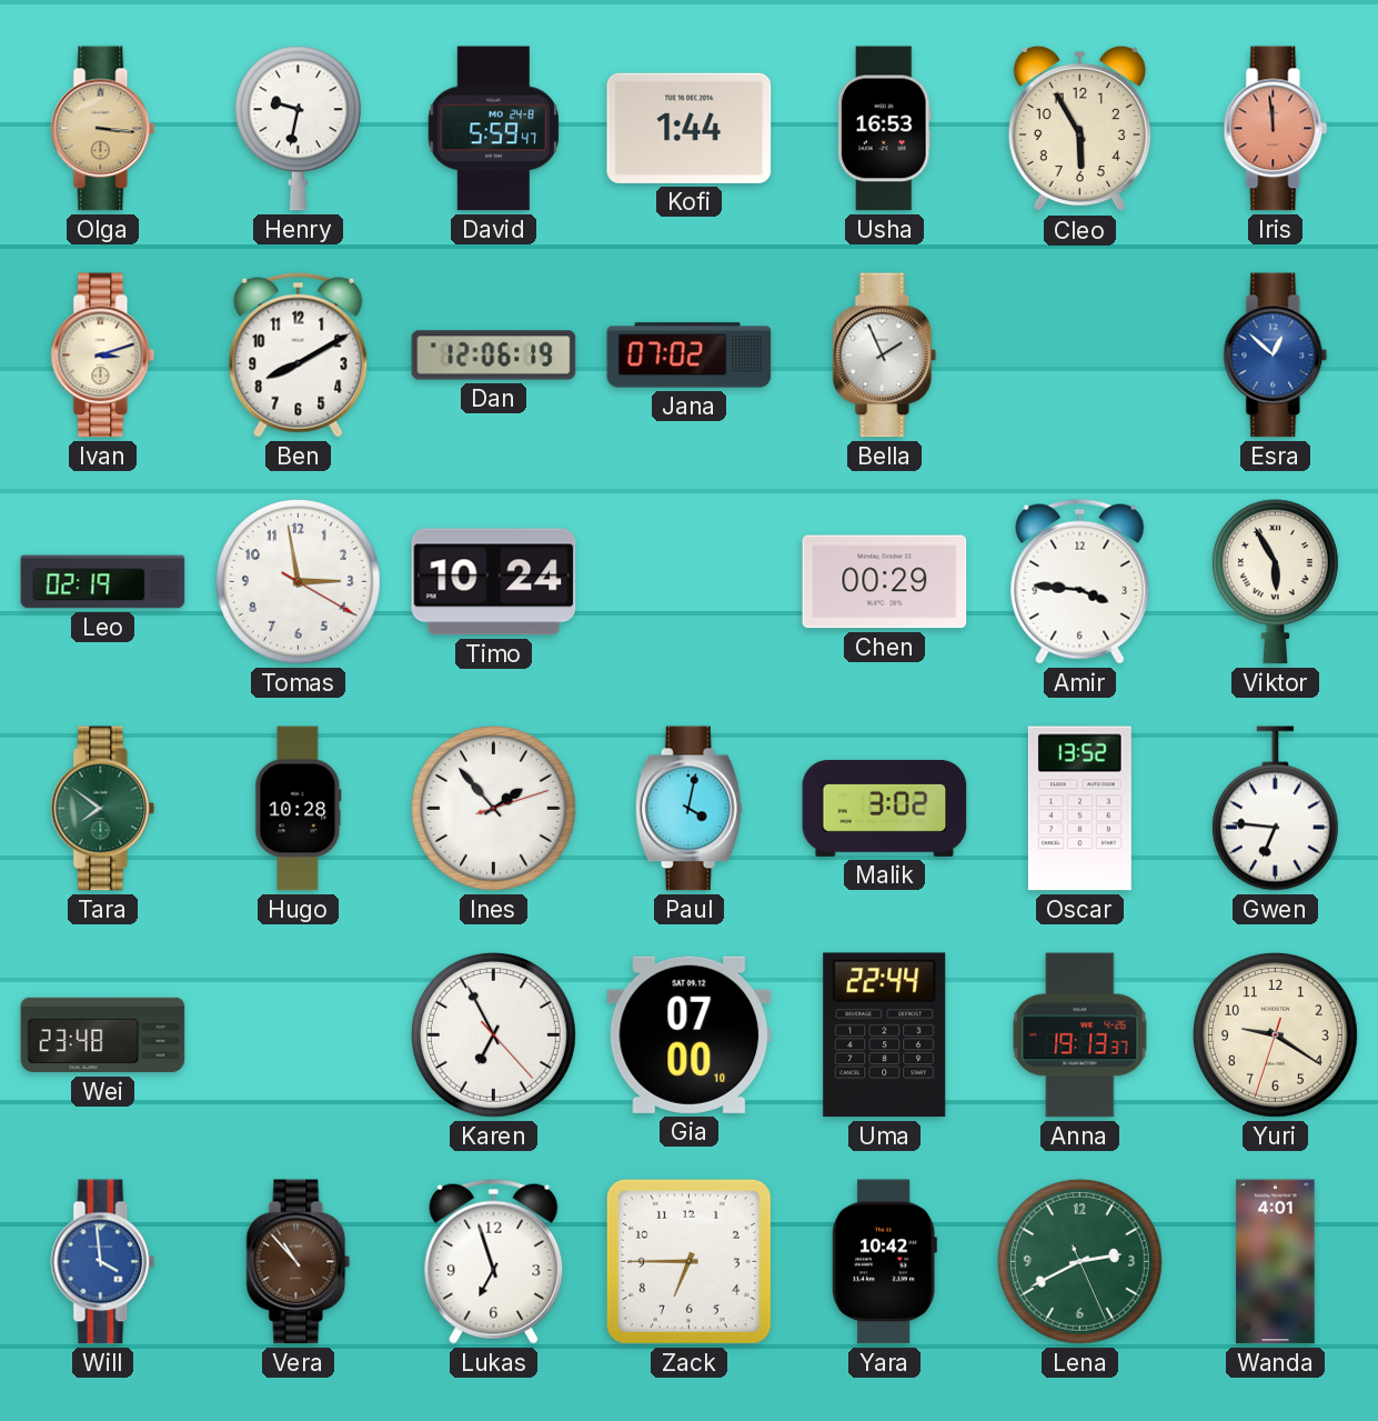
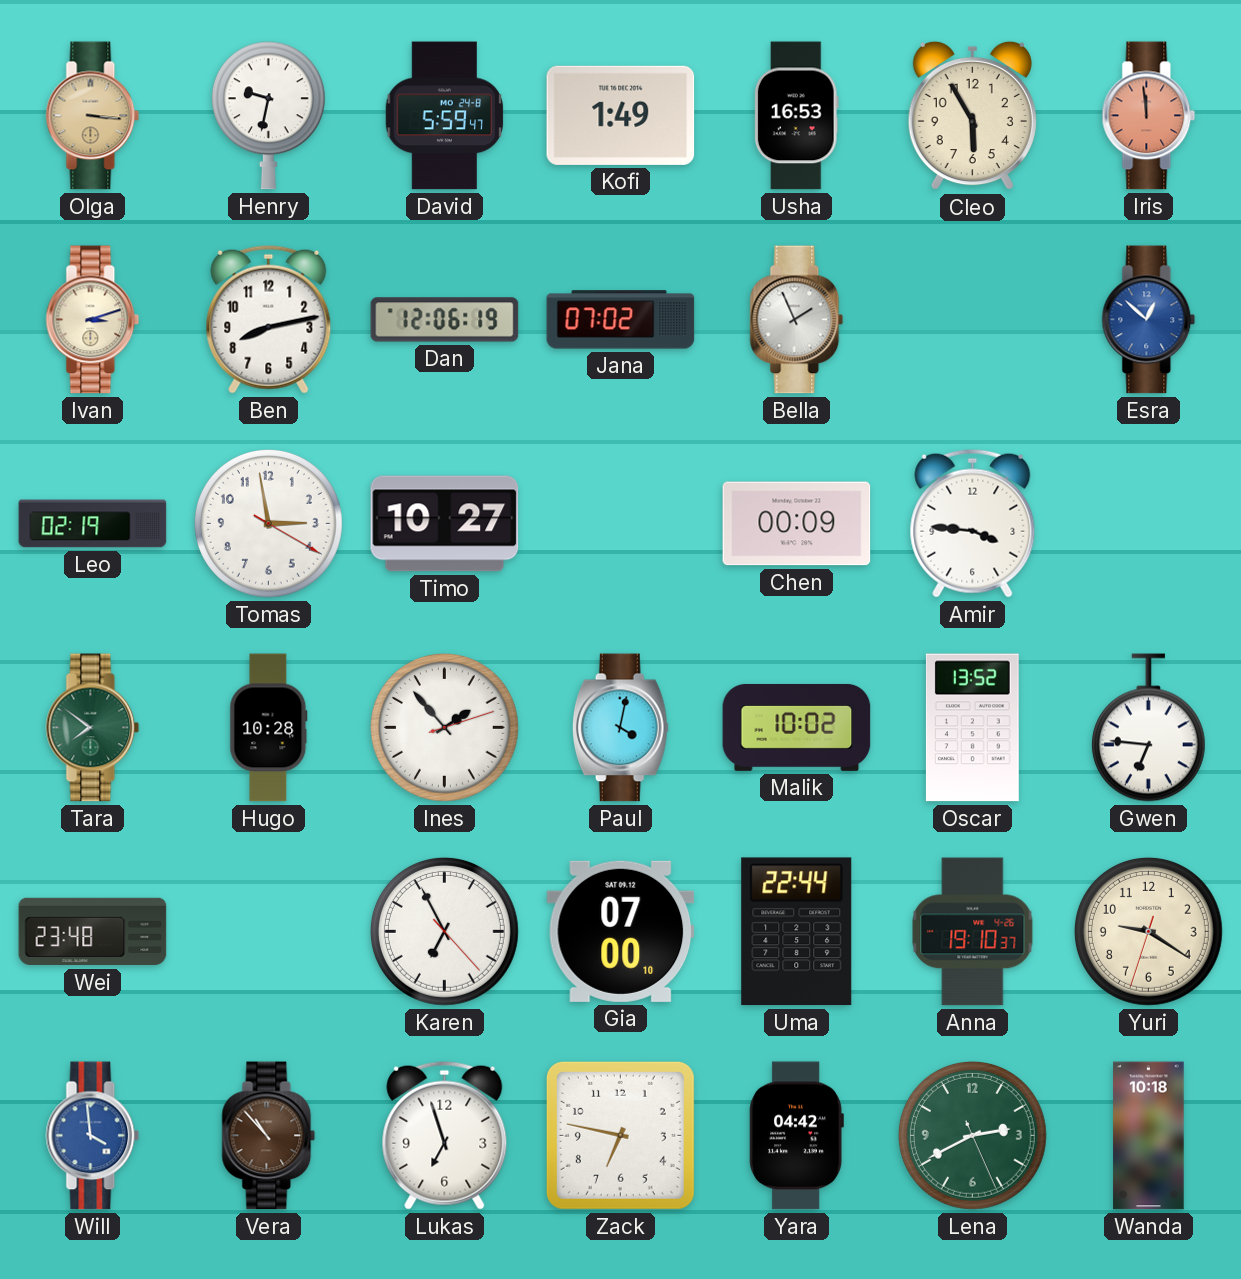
Kofi: 1:44 -> 1:49
Ben: 8:10 -> 8:13
Timo: 10:24 -> 10:27
Chen: 00:29 -> 00:09
Viktor: 5:55 -> none
Malik: 3:02 -> 10:02
Anna: 19:13 -> 19:10
Zack: 6:45 -> 6:47
Yara: 10:42 -> 04:42
Wanda: 4:01 -> 10:18
